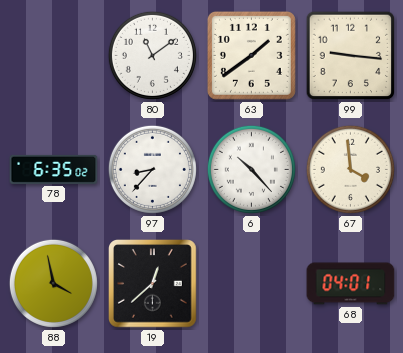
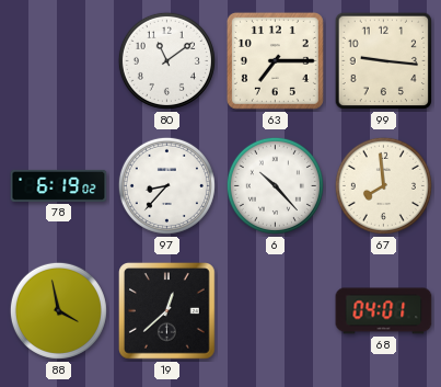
63: 1:39 -> 7:15
78: 6:35 -> 6:19
67: 3:59 -> 7:59
